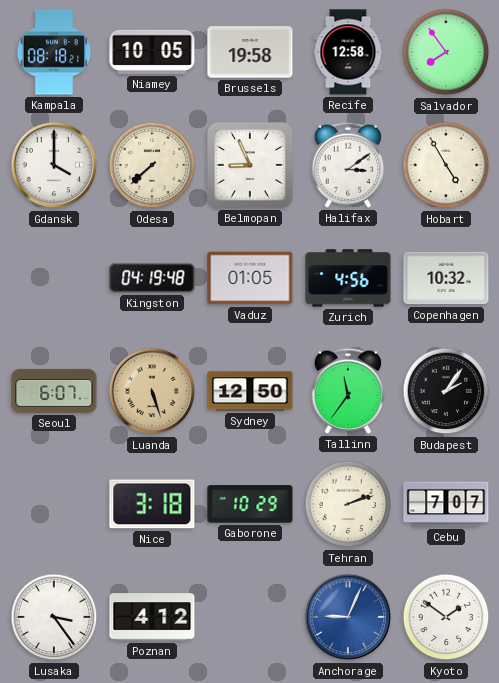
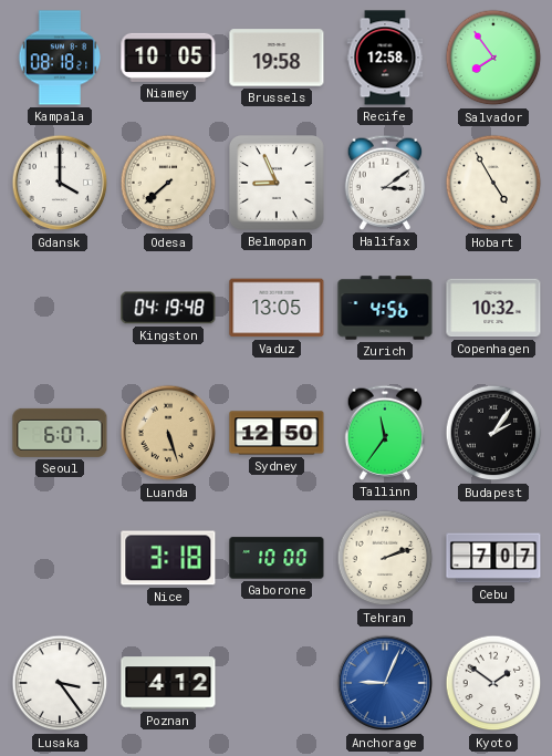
Vaduz: 01:05 -> 13:05
Gaborone: 10:29 -> 10:00
